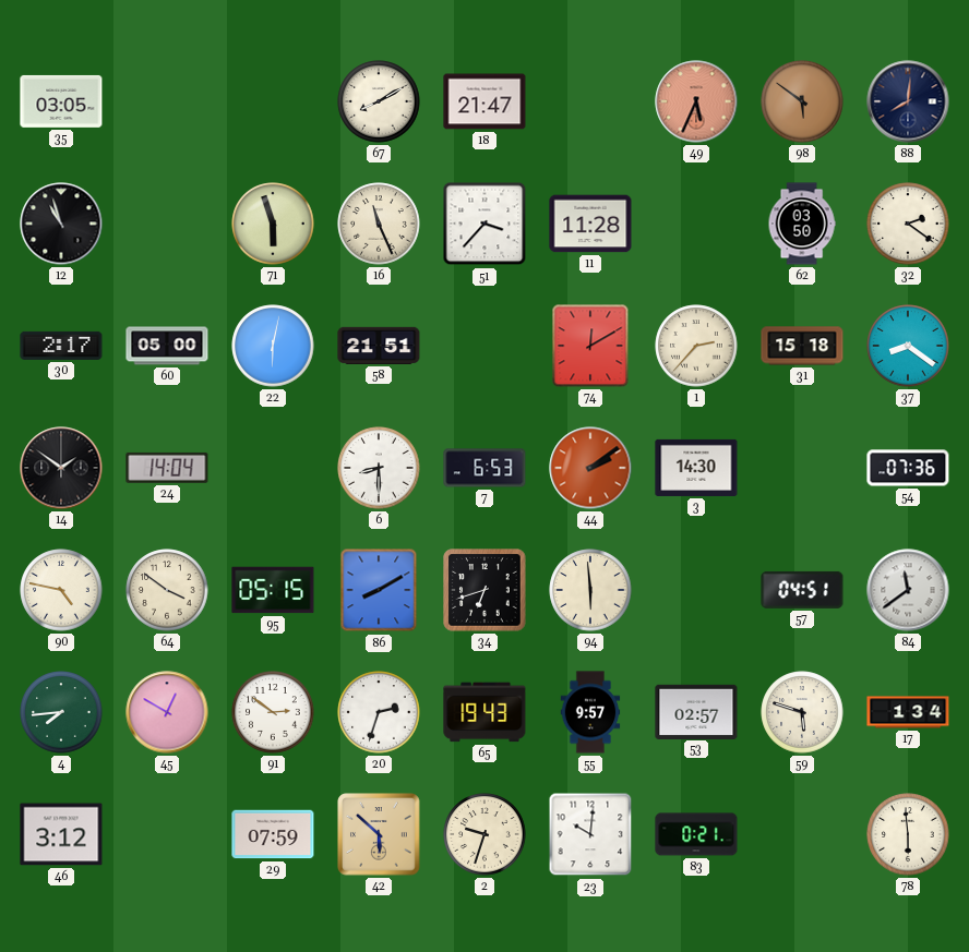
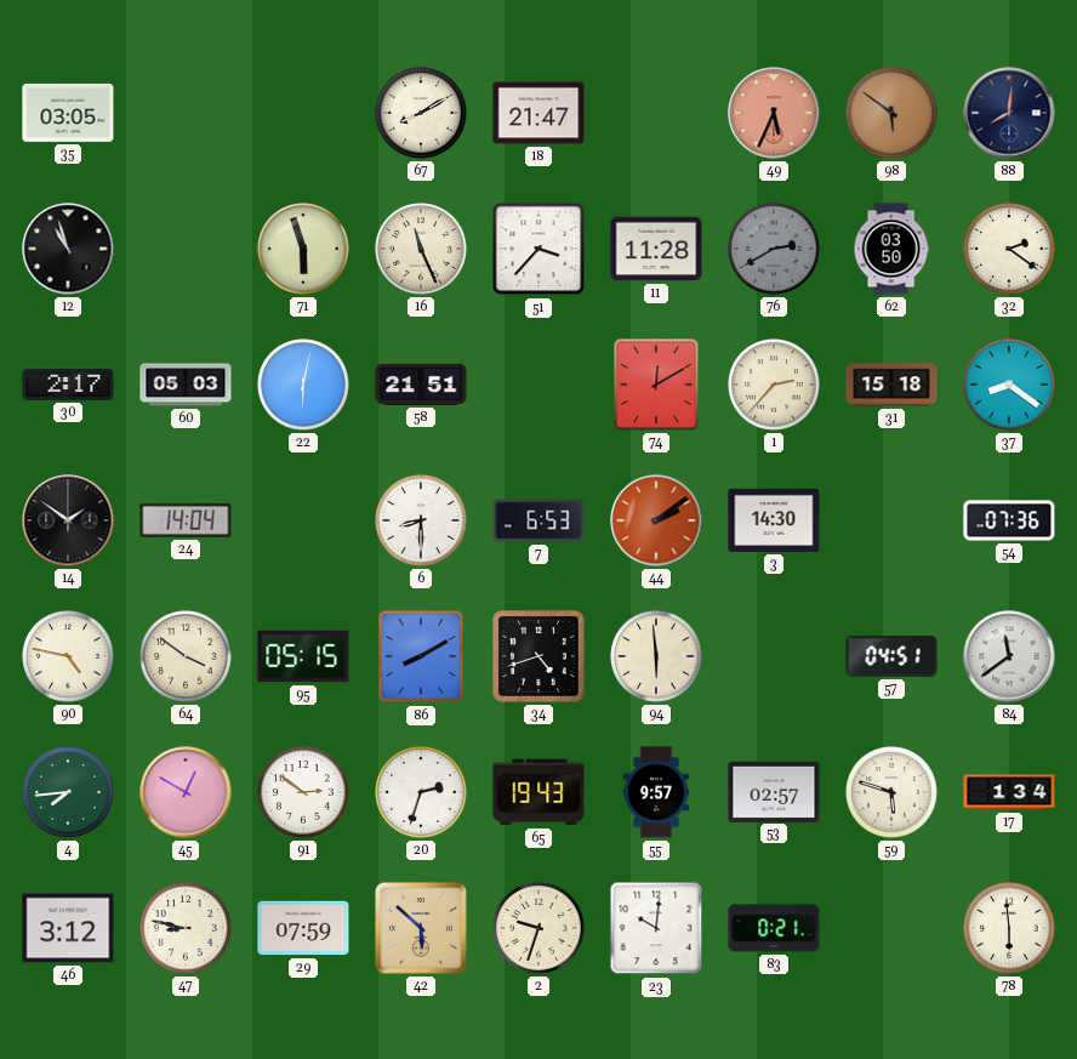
76: none -> 2:40
60: 05:00 -> 05:03
34: 6:42 -> 4:42
47: none -> 8:47
